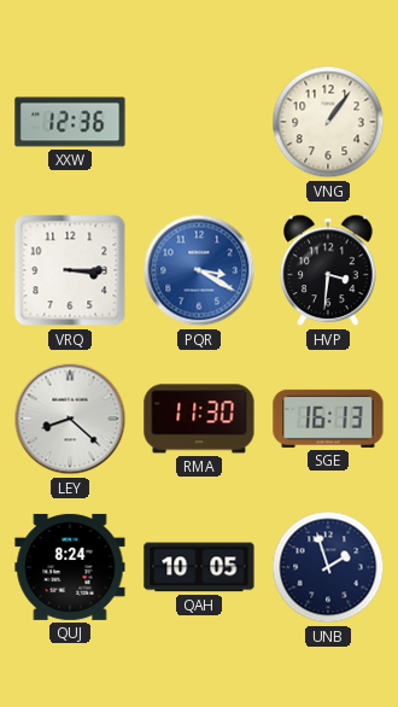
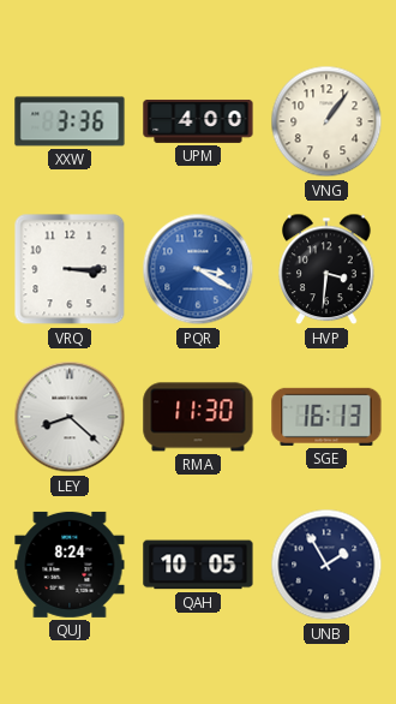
XXW: 12:36 -> 3:36
UPM: none -> 4:00
UNB: 1:57 -> 1:55
